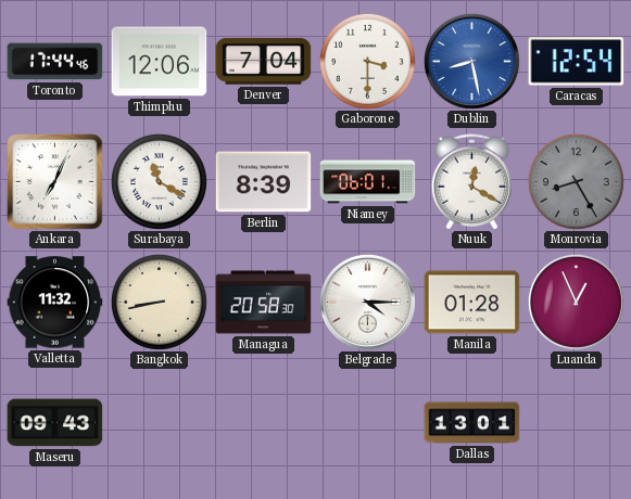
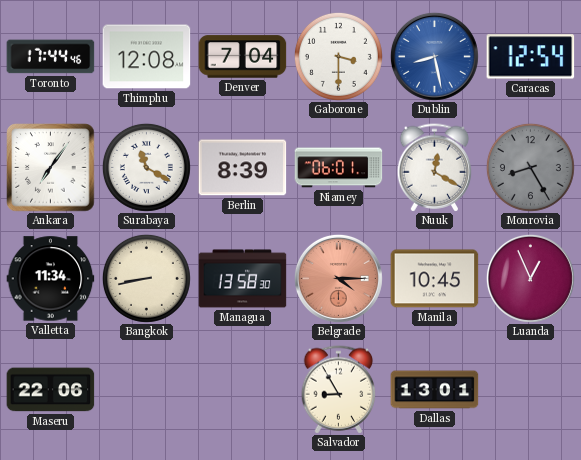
Thimphu: 12:06 -> 12:08
Ankara: 7:04 -> 7:06
Valletta: 11:32 -> 11:34
Managua: 20:58 -> 13:58
Belgrade dial: white -> salmon
Manila: 01:28 -> 10:45
Maseru: 09:43 -> 22:06
Salvador: none -> 8:55
